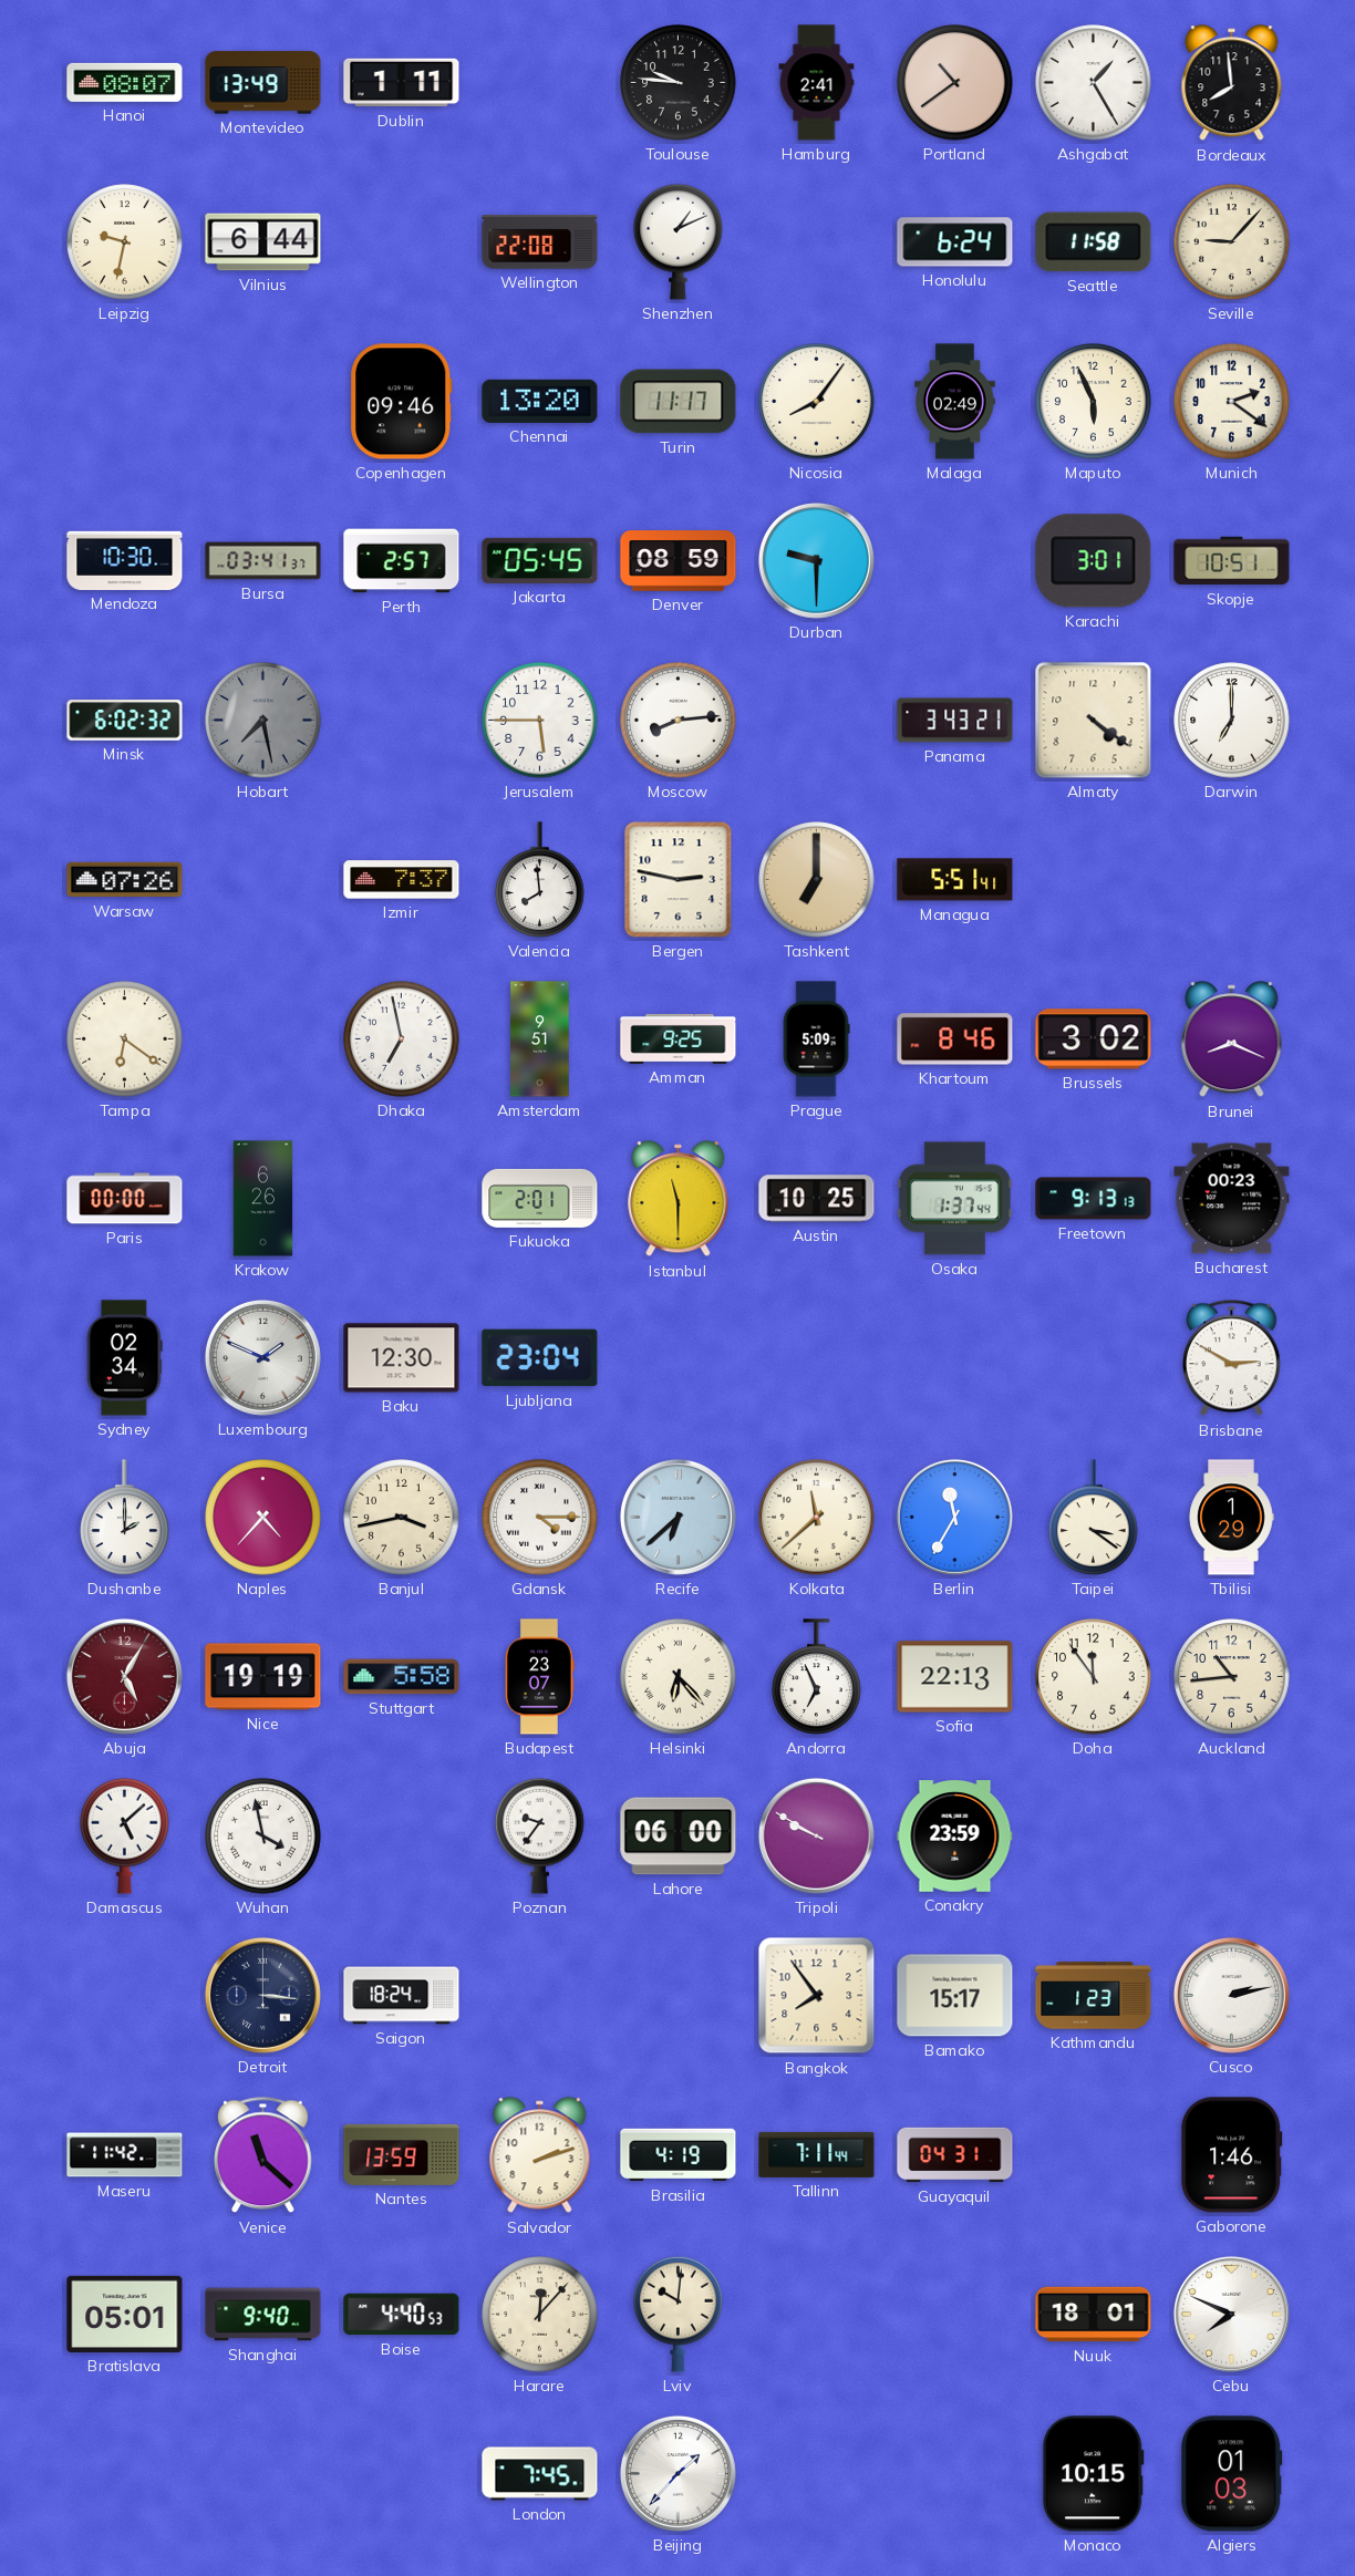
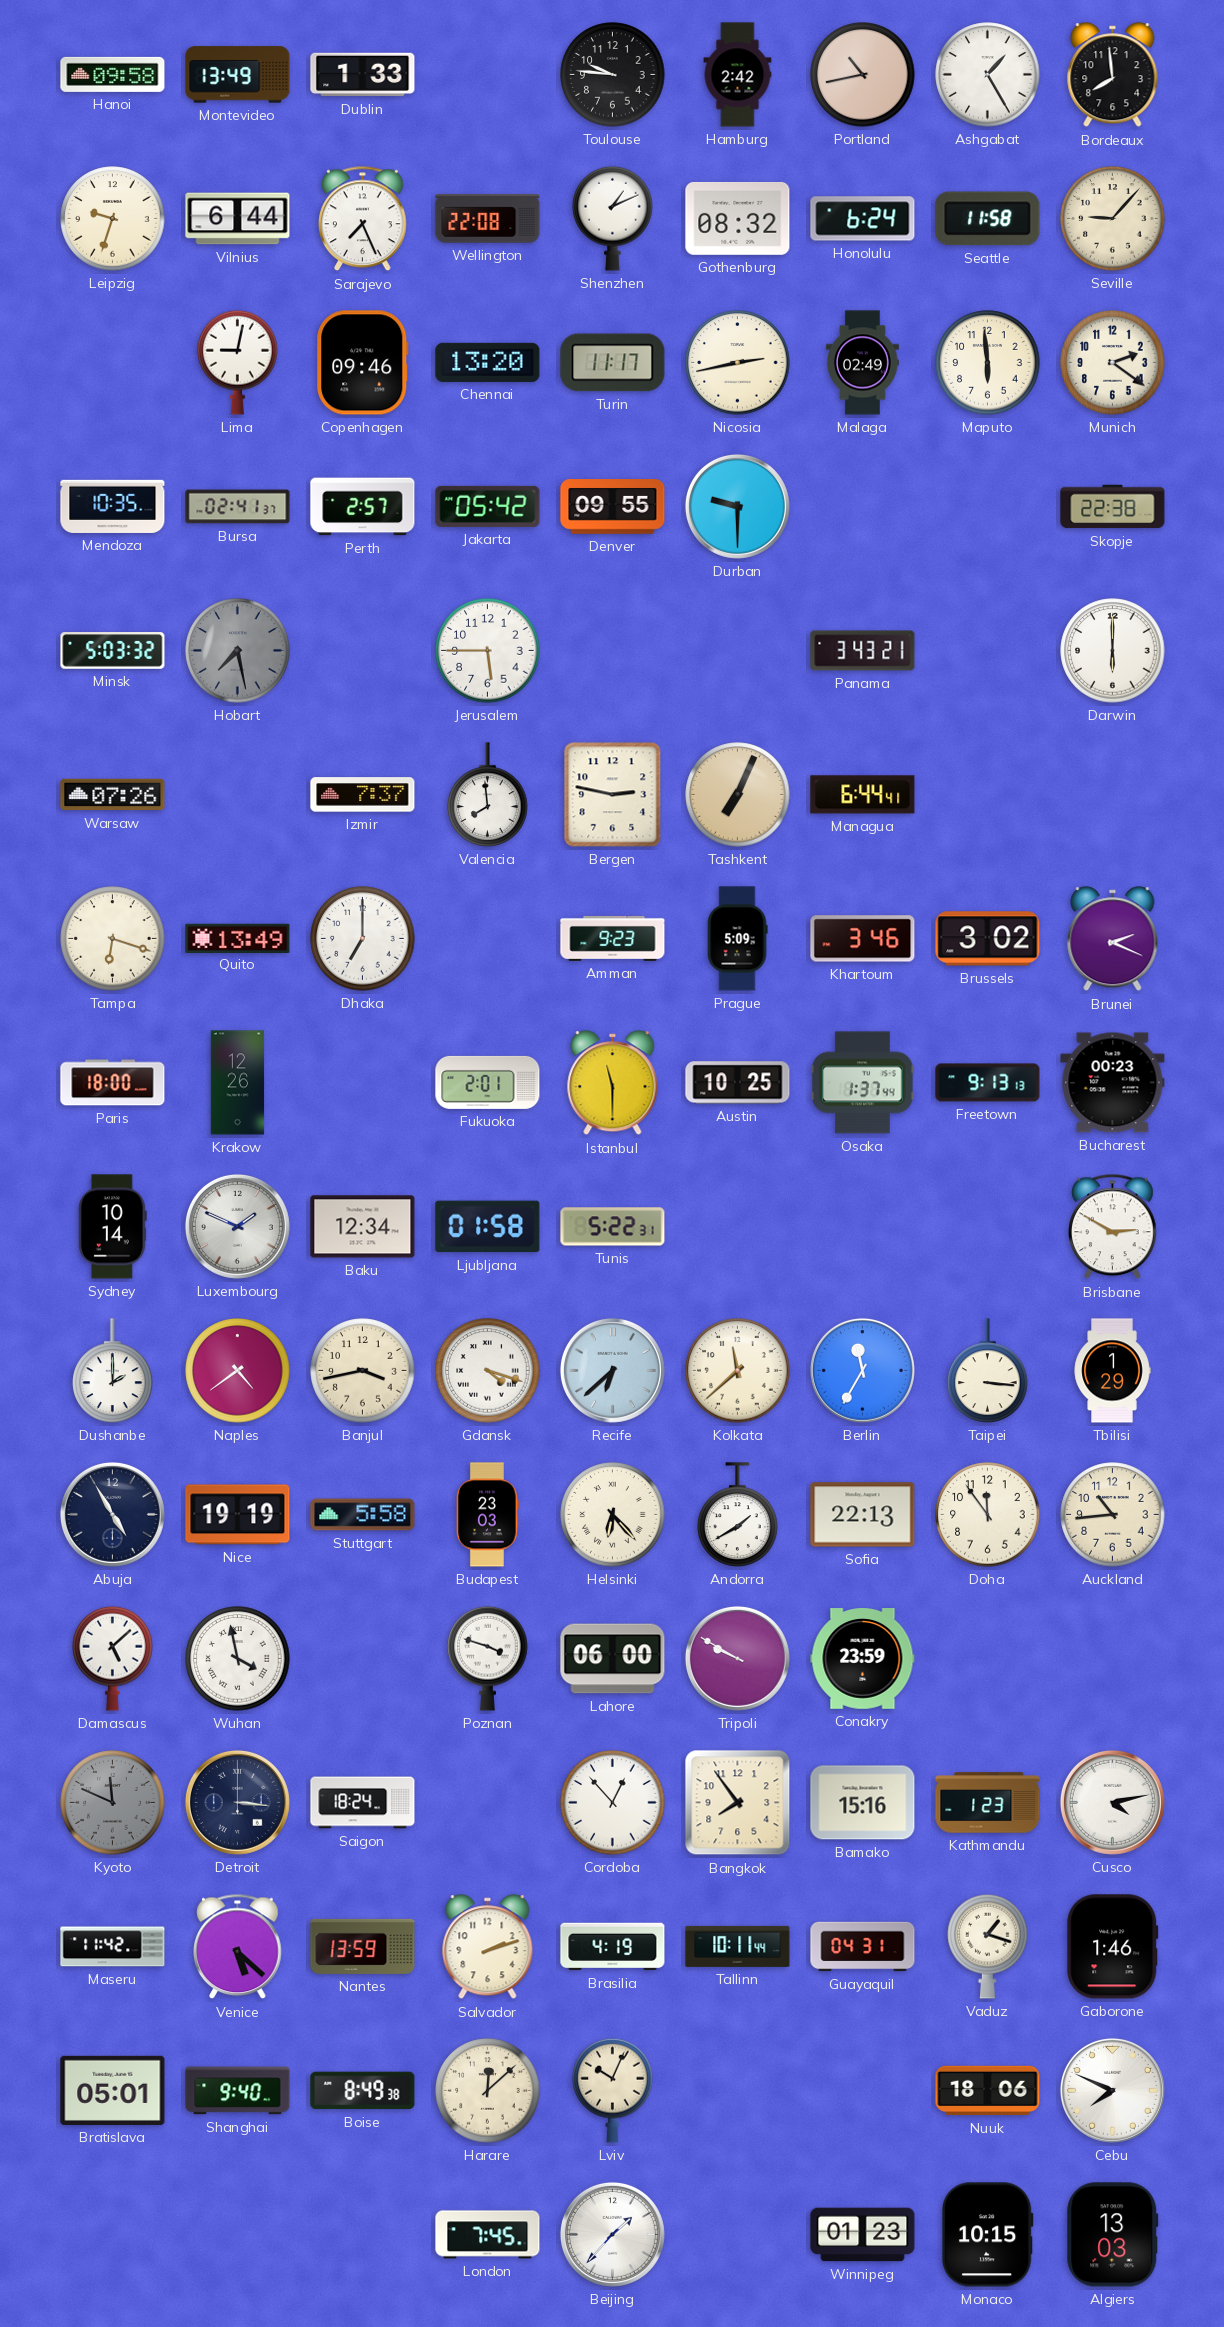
Hanoi: 08:07 -> 09:58
Dublin: 1:11 -> 1:33
Hamburg: 2:41 -> 2:42
Portland: 10:39 -> 10:43
Leipzig: 9:32 -> 9:33
Sarajevo: none -> 7:26
Gothenburg: none -> 08:32
Lima: none -> 9:02
Nicosia: 8:06 -> 2:43
Maputo: 5:56 -> 5:59
Mendoza: 10:30 -> 10:35
Bursa: 03:41 -> 02:41
Jakarta: 05:45 -> 05:42
Denver: 08:59 -> 09:55
Karachi: 3:01 -> none
Skopje: 10:51 -> 22:38
Minsk: 6:02 -> 5:03
Moscow: 8:14 -> none
Almaty: 4:21 -> none
Darwin: 7:00 -> 6:00
Tashkent: 7:00 -> 7:04
Managua: 5:51 -> 6:44
Tampa: 6:21 -> 6:18
Quito: none -> 13:49
Dhaka: 6:58 -> 7:00
Amsterdam: 9:51 -> none
Amman: 9:25 -> 9:23
Khartoum: 8:46 -> 3:46
Brunei: 8:19 -> 2:19
Paris: 00:00 -> 18:00
Krakow: 6:26 -> 12:26
Sydney: 02:34 -> 10:14
Baku: 12:30 -> 12:34
Ljubljana: 23:04 -> 01:58
Tunis: none -> 5:22
Naples: 4:37 -> 4:39
Gdansk: 4:15 -> 4:18
Taipei: 3:21 -> 3:16
Abuja: 5:05 -> 4:55
Abuja dial: burgundy -> navy
Budapest: 23:07 -> 23:03
Andorra: 6:56 -> 1:40
Poznan: 9:36 -> 3:48
Kyoto: none -> 11:49
Cordoba: none -> 12:53
Bamako: 15:17 -> 15:16
Cusco: 2:13 -> 4:13
Venice: 11:22 -> 5:22
Tallinn: 7:11 -> 10:11
Vaduz: none -> 1:18
Boise: 4:40 -> 8:49
Harare: 12:07 -> 12:08
Lviv: 10:01 -> 10:04
Nuuk: 18:01 -> 18:06
Winnipeg: none -> 01:23
Algiers: 01:03 -> 13:03
